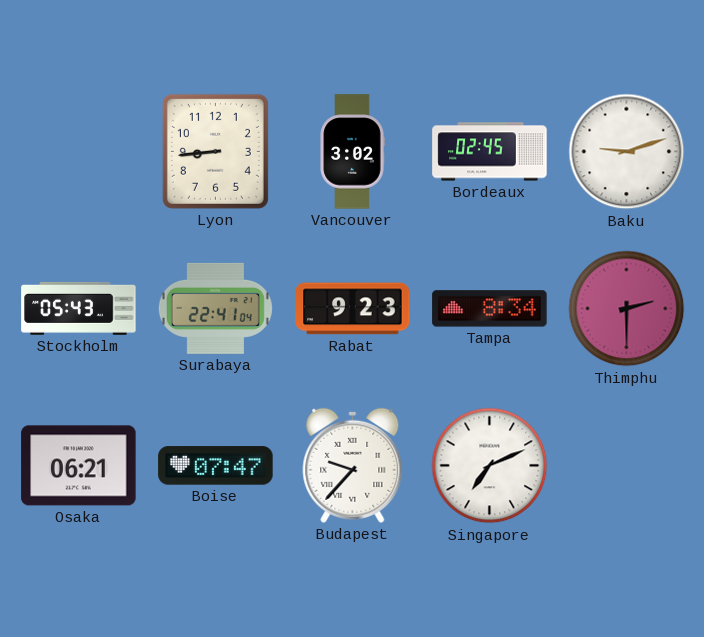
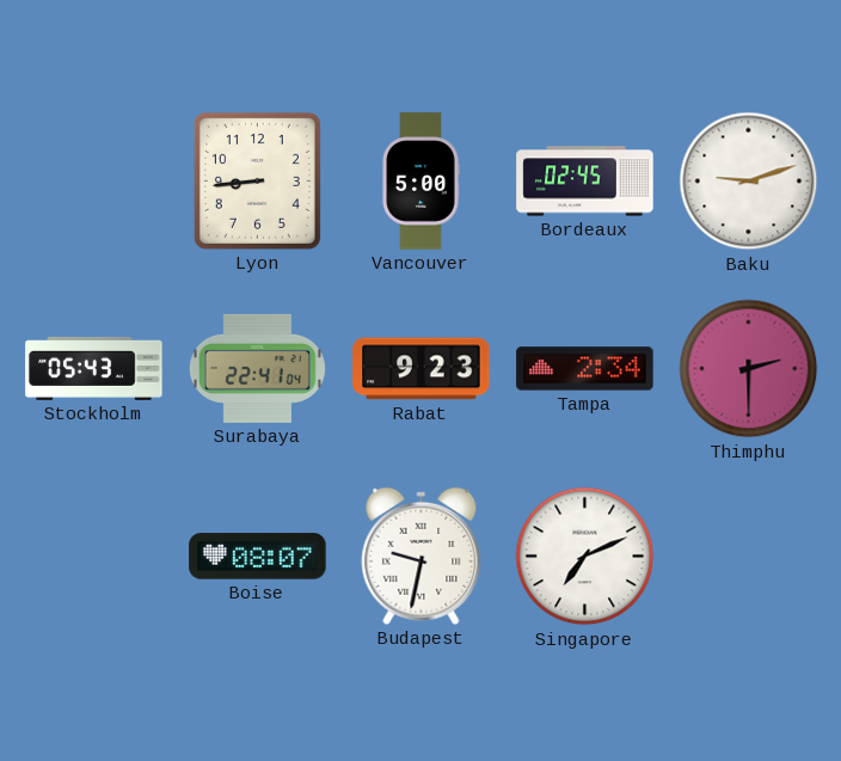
Vancouver: 3:02 -> 5:00
Tampa: 8:34 -> 2:34
Osaka: 06:21 -> none
Boise: 07:47 -> 08:07
Budapest: 9:37 -> 9:32
